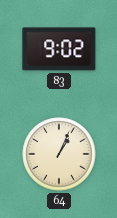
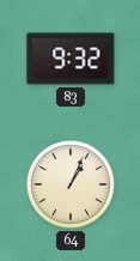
83: 9:02 -> 9:32
